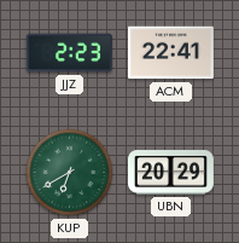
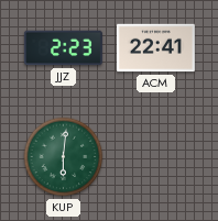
KUP: 6:40 -> 6:01
UBN: 20:29 -> none
